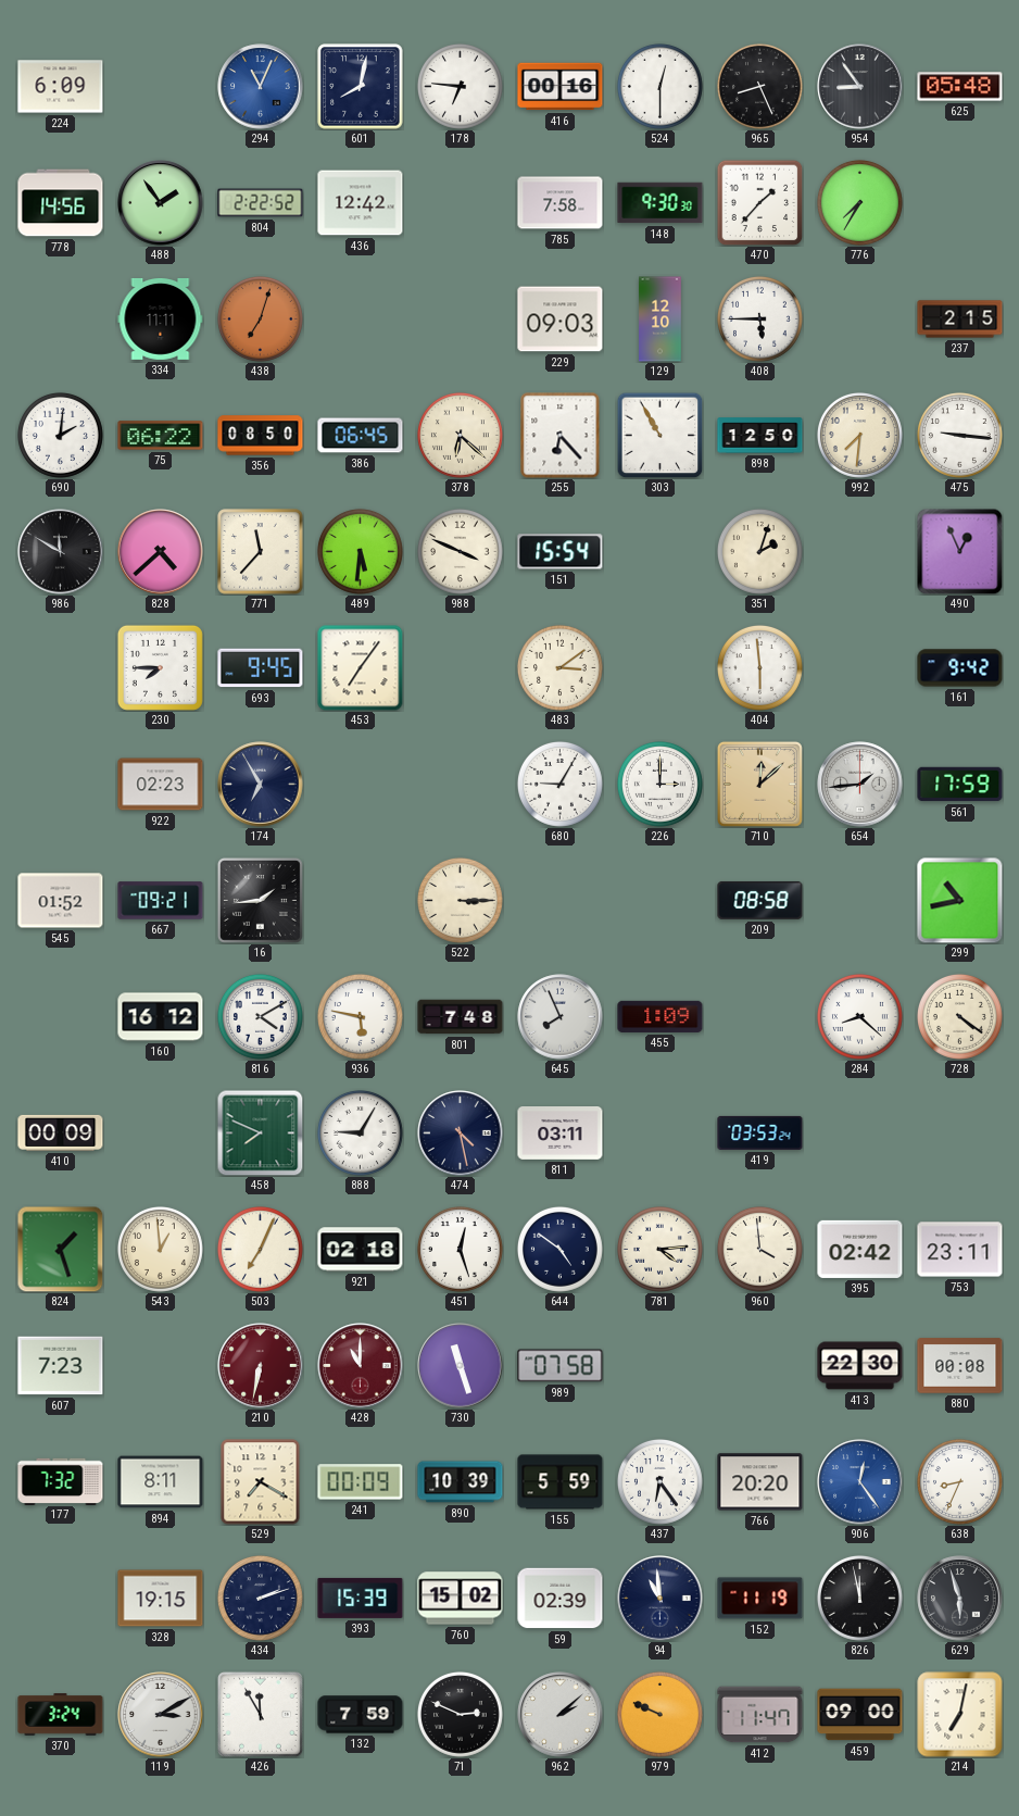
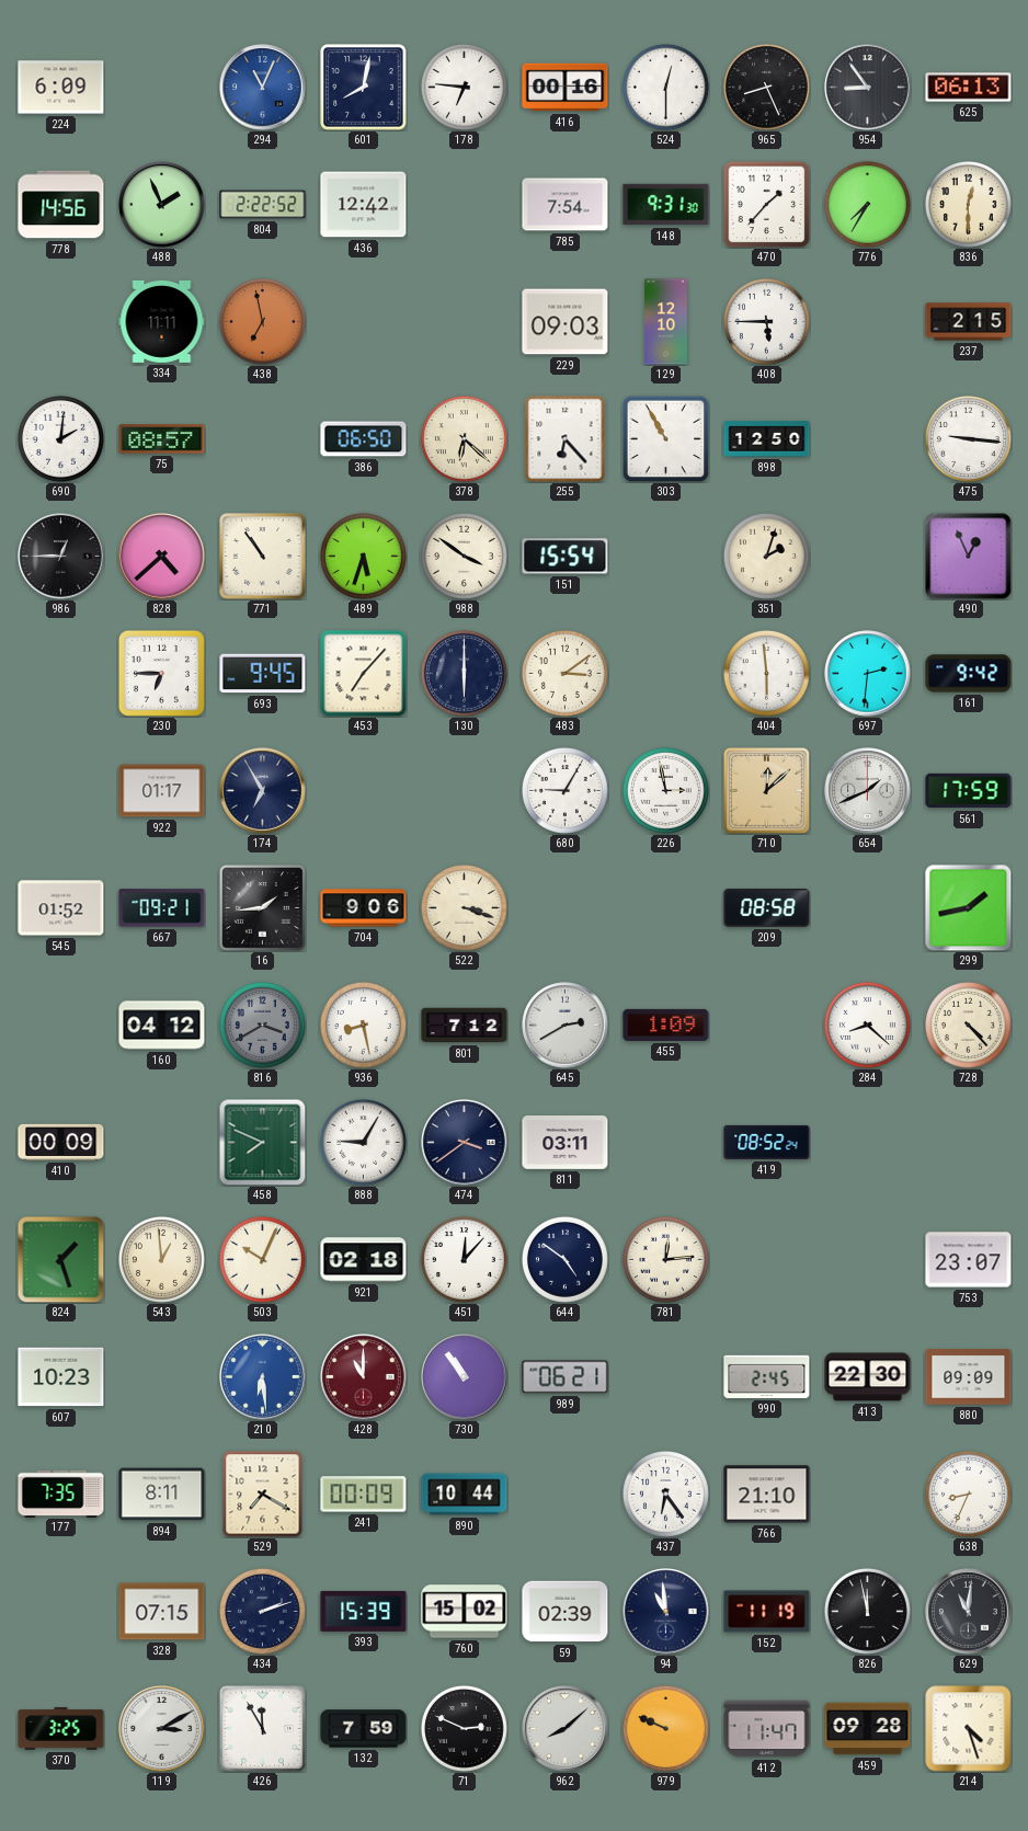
625: 05:48 -> 06:13
488: 1:54 -> 1:56
785: 7:58 -> 7:54
148: 9:30 -> 9:31
836: none -> 12:30
438: 7:03 -> 6:58
75: 06:22 -> 08:57
356: 08:50 -> none
386: 06:45 -> 06:50
992: 7:31 -> none
986: 11:50 -> 12:45
771: 11:37 -> 10:54
489: 5:31 -> 5:33
988: 3:49 -> 3:51
230: 7:45 -> 6:45
453: 7:06 -> 7:07
130: none -> 6:00
697: none -> 2:31
922: 02:23 -> 01:17
226: 3:00 -> 2:58
654: 1:44 -> 1:41
704: none -> 9:06
522: 3:15 -> 3:18
299: 10:43 -> 1:43
160: 16:12 -> 04:12
816: 4:10 -> 3:40
816 dial: white -> grey
936: 5:47 -> 8:28
801: 7:48 -> 7:12
645: 7:56 -> 2:40
728: 4:21 -> 4:23
474: 4:28 -> 3:39
419: 03:53 -> 08:52
503: 7:04 -> 10:04
451: 12:27 -> 12:07
781: 4:14 -> 12:14
960: 3:59 -> none
395: 02:42 -> none
753: 23:11 -> 23:07
607: 7:23 -> 10:23
210: 6:32 -> 6:29
210 dial: burgundy -> blue
730: 11:27 -> 10:54
989: 07:58 -> 06:21
990: none -> 2:45
880: 00:08 -> 09:09
177: 7:32 -> 7:35
890: 10:39 -> 10:44
155: 5:59 -> none
766: 20:20 -> 21:10
906: 12:24 -> none
328: 19:15 -> 07:15
629: 5:57 -> 11:01
370: 3:24 -> 3:25
962: 2:08 -> 8:08
459: 09:00 -> 09:28
214: 7:02 -> 4:27
